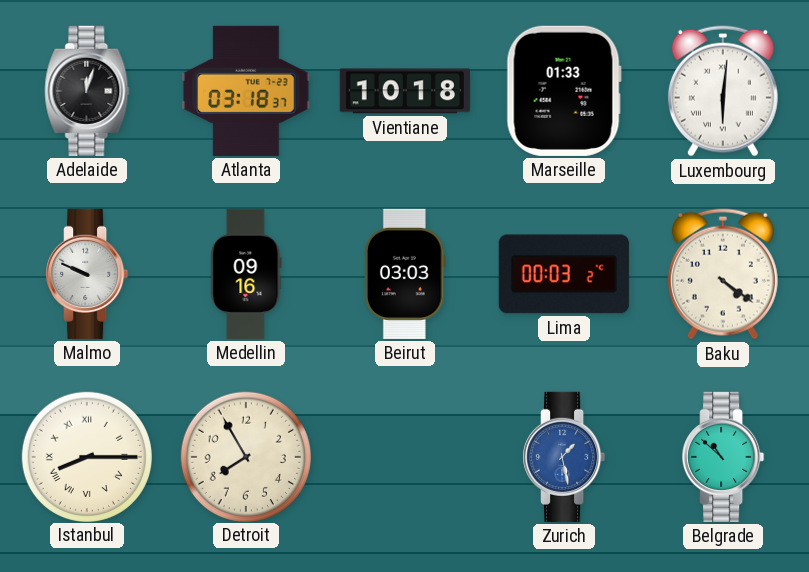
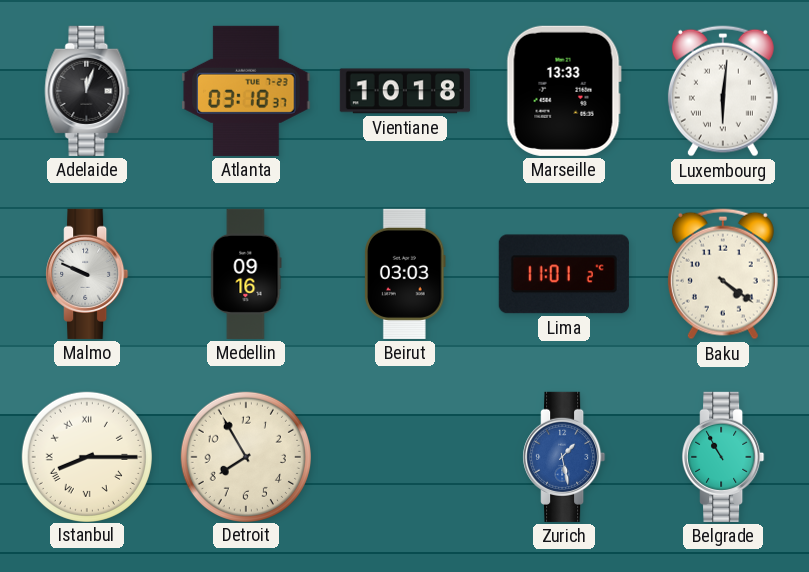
Marseille: 01:33 -> 13:33
Lima: 00:03 -> 11:01
Belgrade: 10:52 -> 10:55
